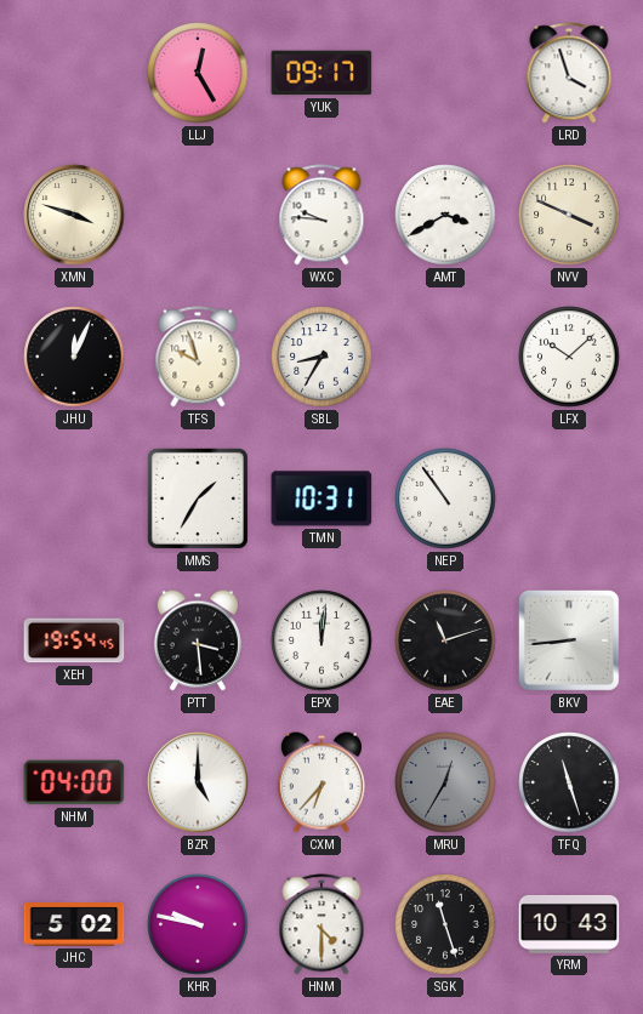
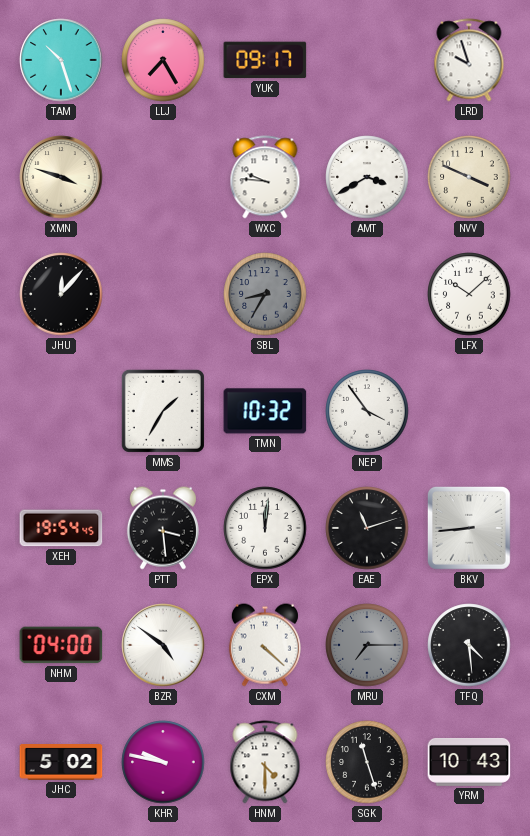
TAM: none -> 10:27
LLJ: 12:25 -> 7:25
LRD: 3:57 -> 9:57
JHU: 12:04 -> 12:07
TFS: 9:57 -> none
SBL dial: white -> grey
TMN: 10:31 -> 10:32
NEP: 10:54 -> 3:54
BZR: 5:00 -> 4:51
CXM: 6:37 -> 4:22
MRU: 12:35 -> 7:15
TFQ: 11:27 -> 4:29
